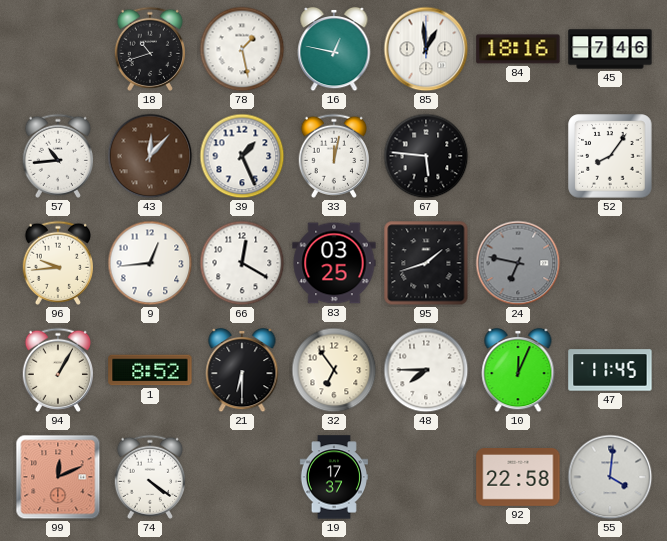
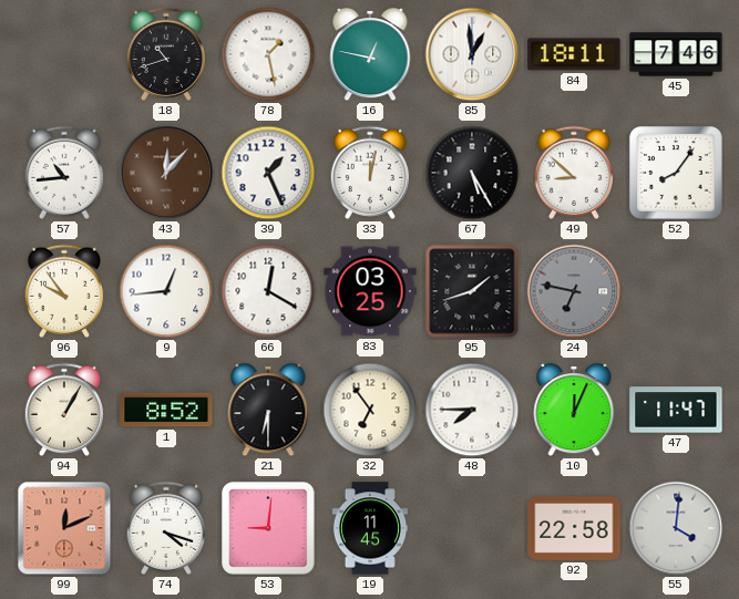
84: 18:16 -> 18:11
67: 5:46 -> 5:25
49: none -> 8:52
96: 9:44 -> 9:54
47: 11:45 -> 11:47
74: 4:21 -> 4:18
53: none -> 9:01
19: 17:37 -> 11:45
